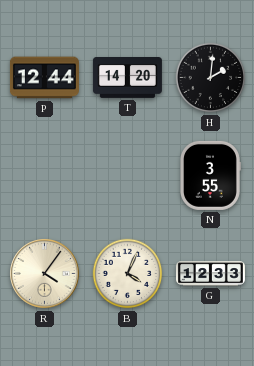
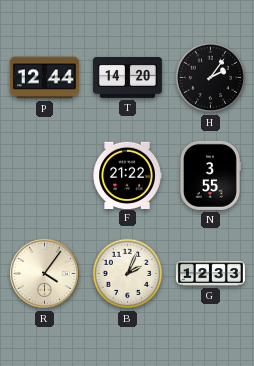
H: 2:01 -> 2:06
F: none -> 21:22
B: 4:04 -> 2:04
